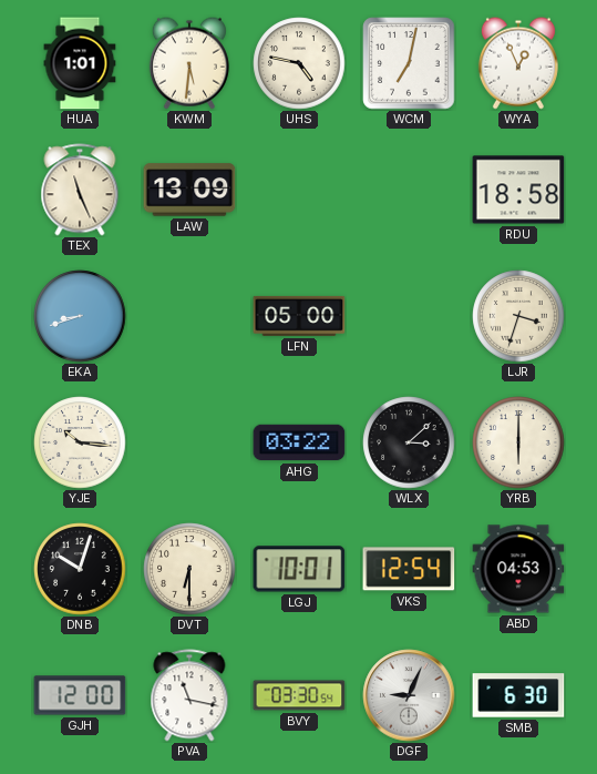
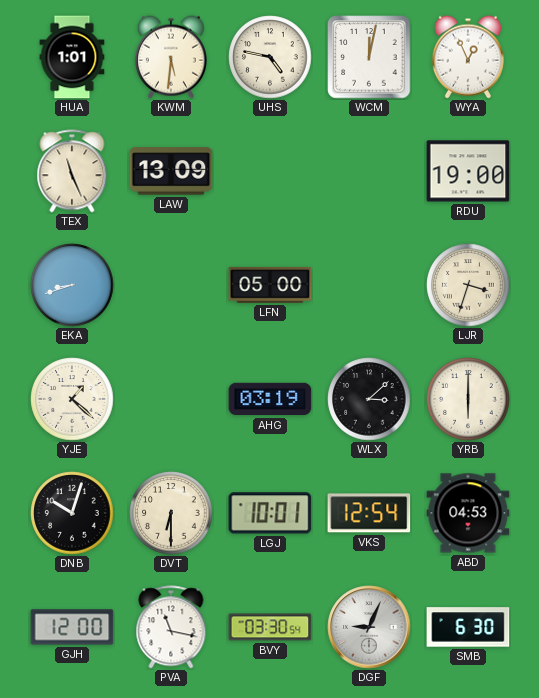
WCM: 7:02 -> 12:02
RDU: 18:58 -> 19:00
YJE: 10:16 -> 1:22
AHG: 03:22 -> 03:19
